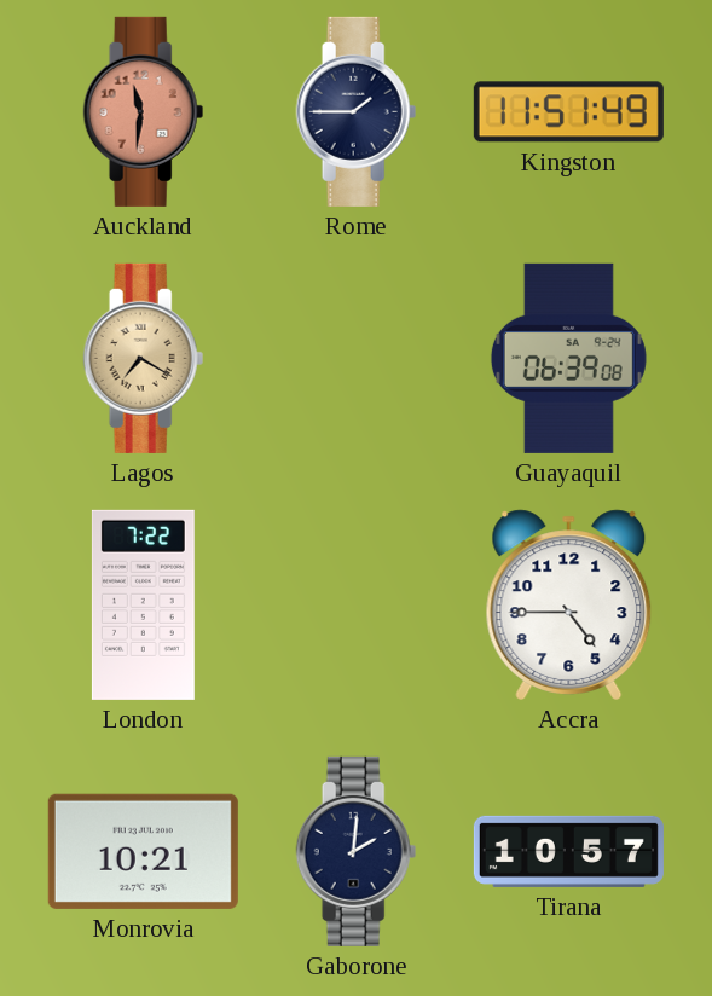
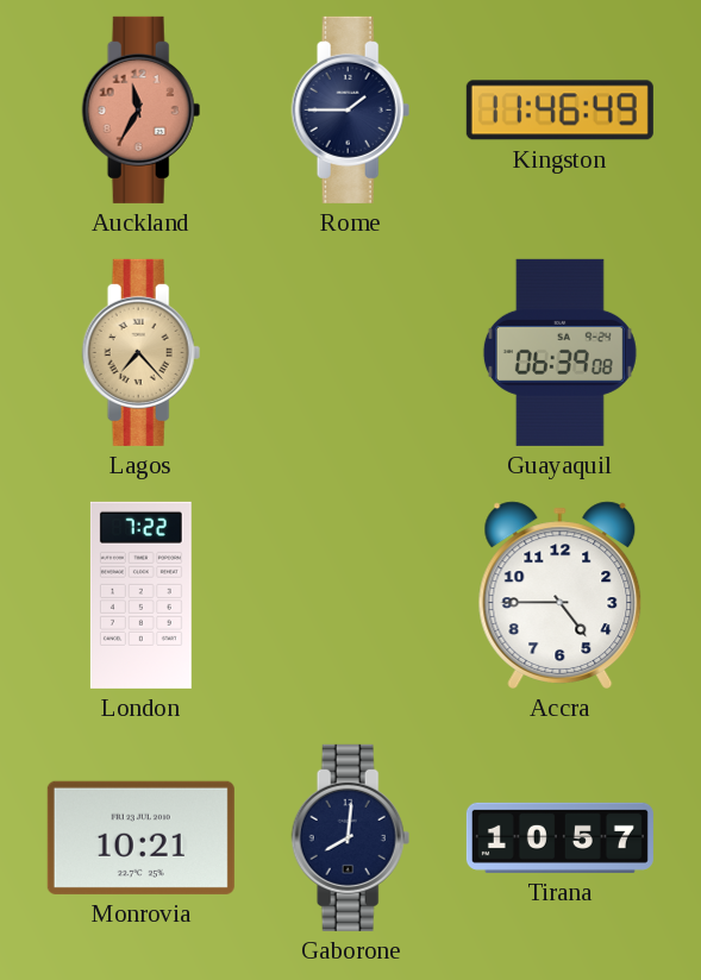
Auckland: 11:31 -> 11:35
Kingston: 11:51 -> 11:46
Lagos: 7:20 -> 7:23
Gaborone: 2:01 -> 8:01
